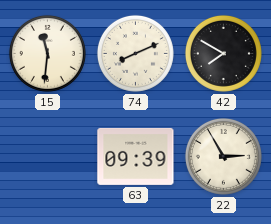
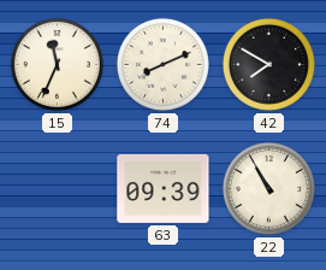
15: 11:31 -> 11:34
22: 2:55 -> 10:55
